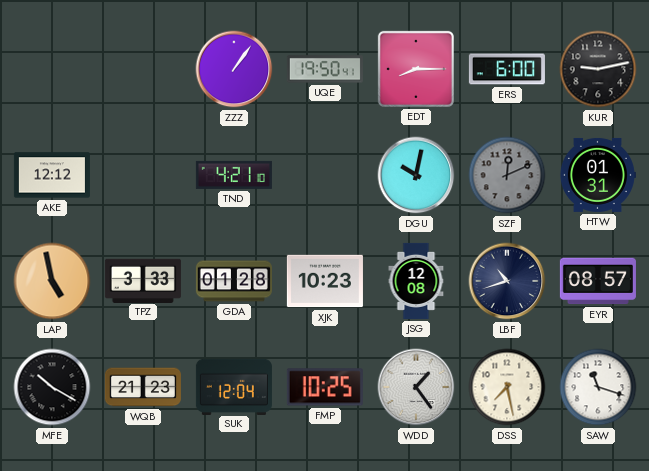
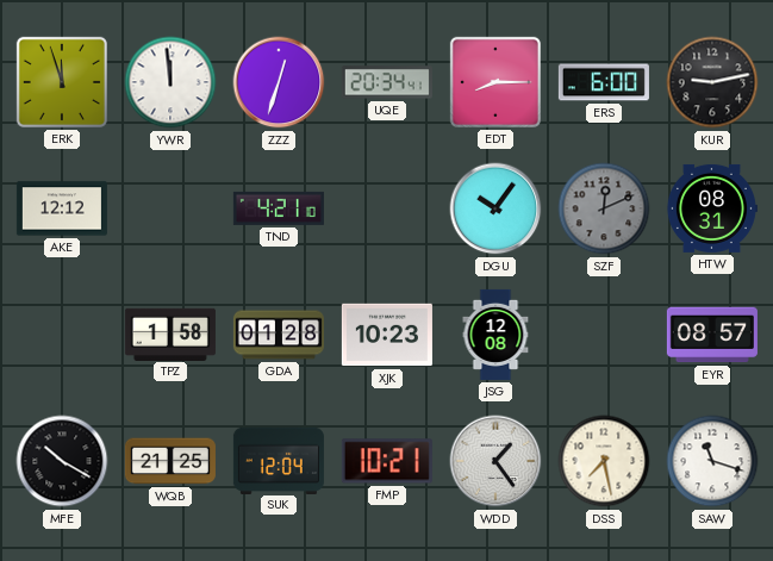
ERK: none -> 11:57
YWR: none -> 11:59
ZZZ: 1:06 -> 12:33
UQE: 19:50 -> 20:34
DGU: 10:02 -> 10:06
HTW: 01:31 -> 08:31
LAP: 4:58 -> none
TPZ: 3:33 -> 1:58
LBF: 10:42 -> none
WQB: 21:23 -> 21:25
FMP: 10:25 -> 10:21
